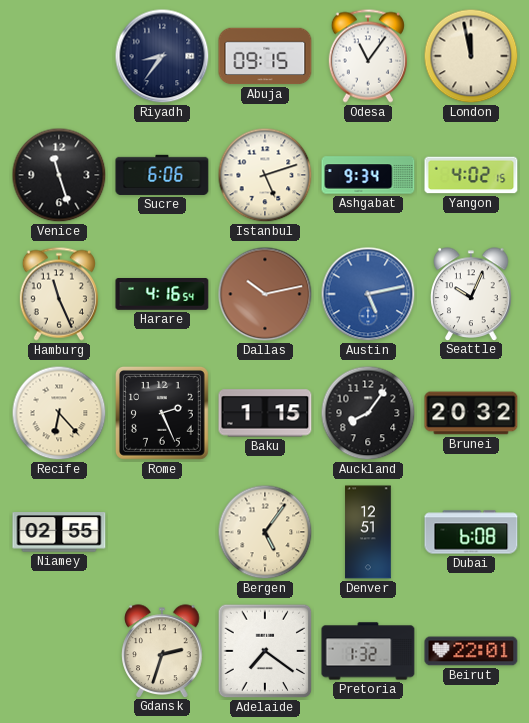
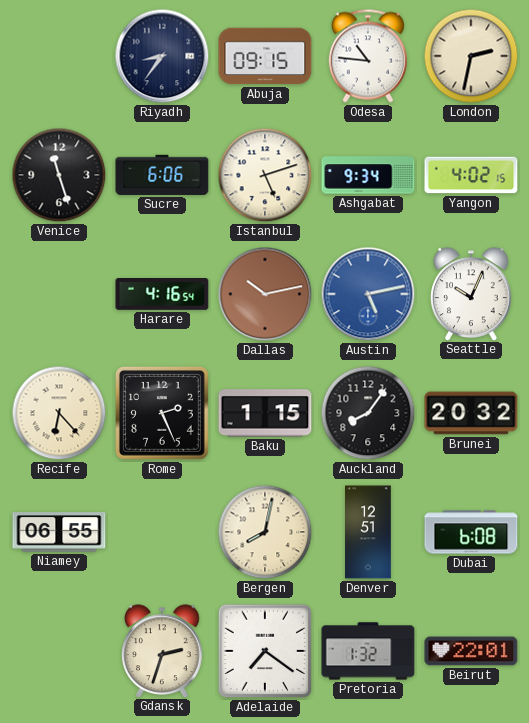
Odesa: 11:06 -> 10:46
London: 11:58 -> 2:32
Hamburg: 11:26 -> none
Niamey: 02:55 -> 06:55
Bergen: 5:06 -> 8:02
